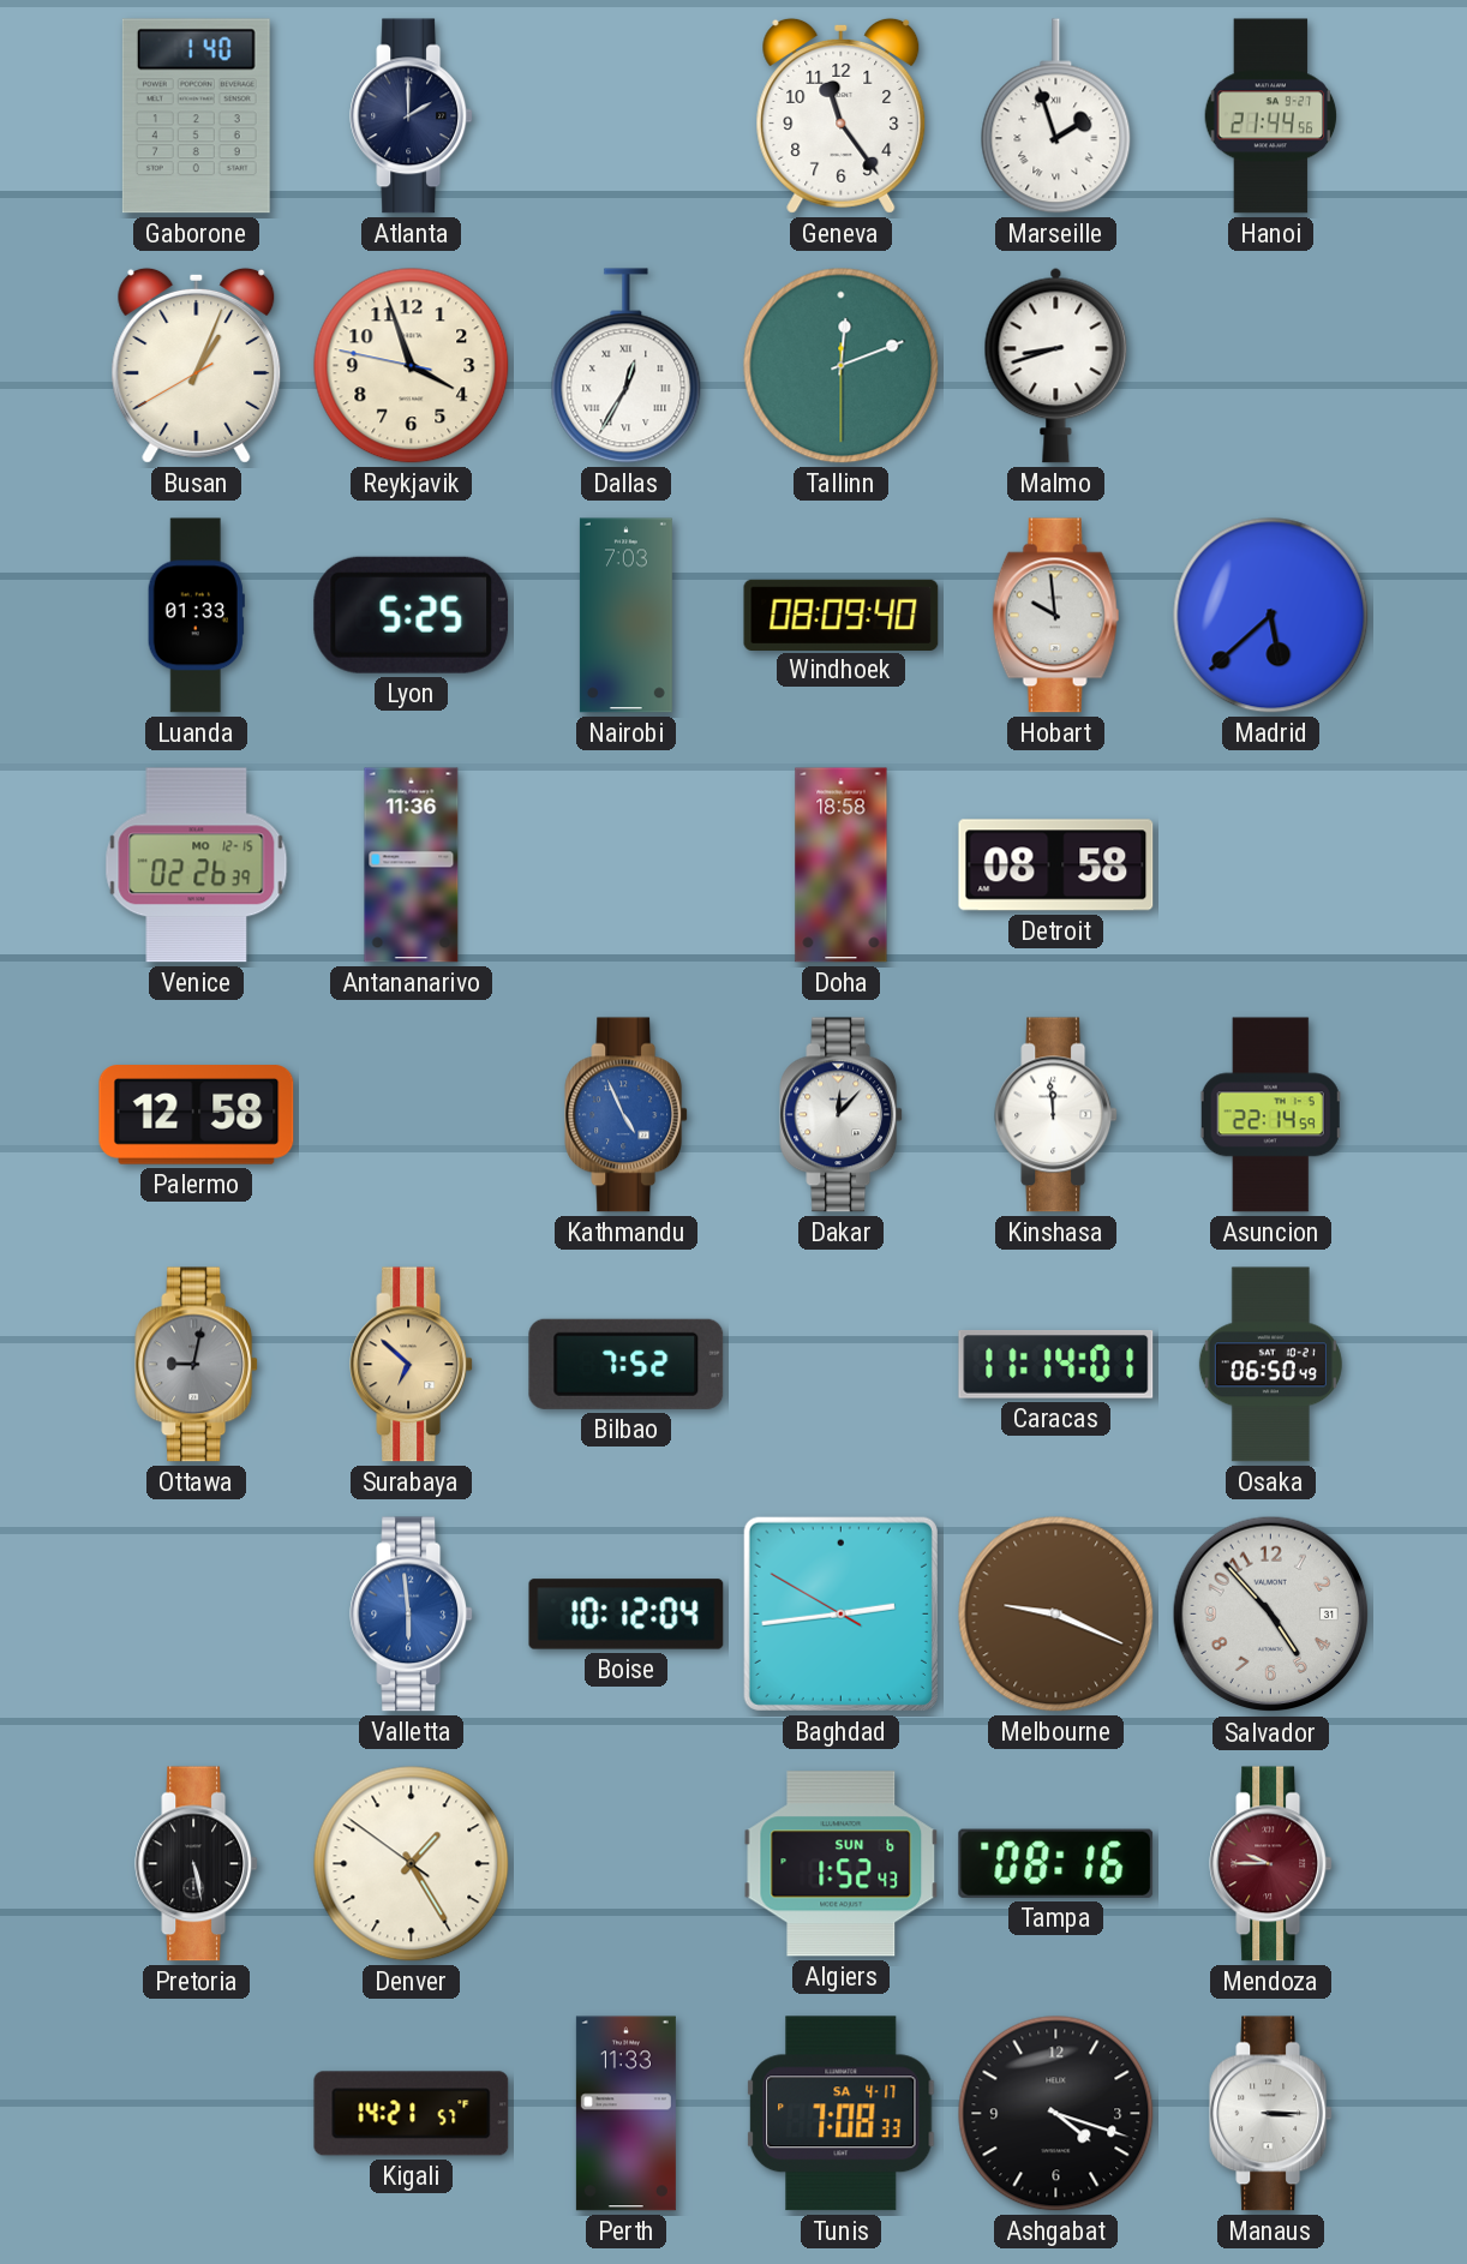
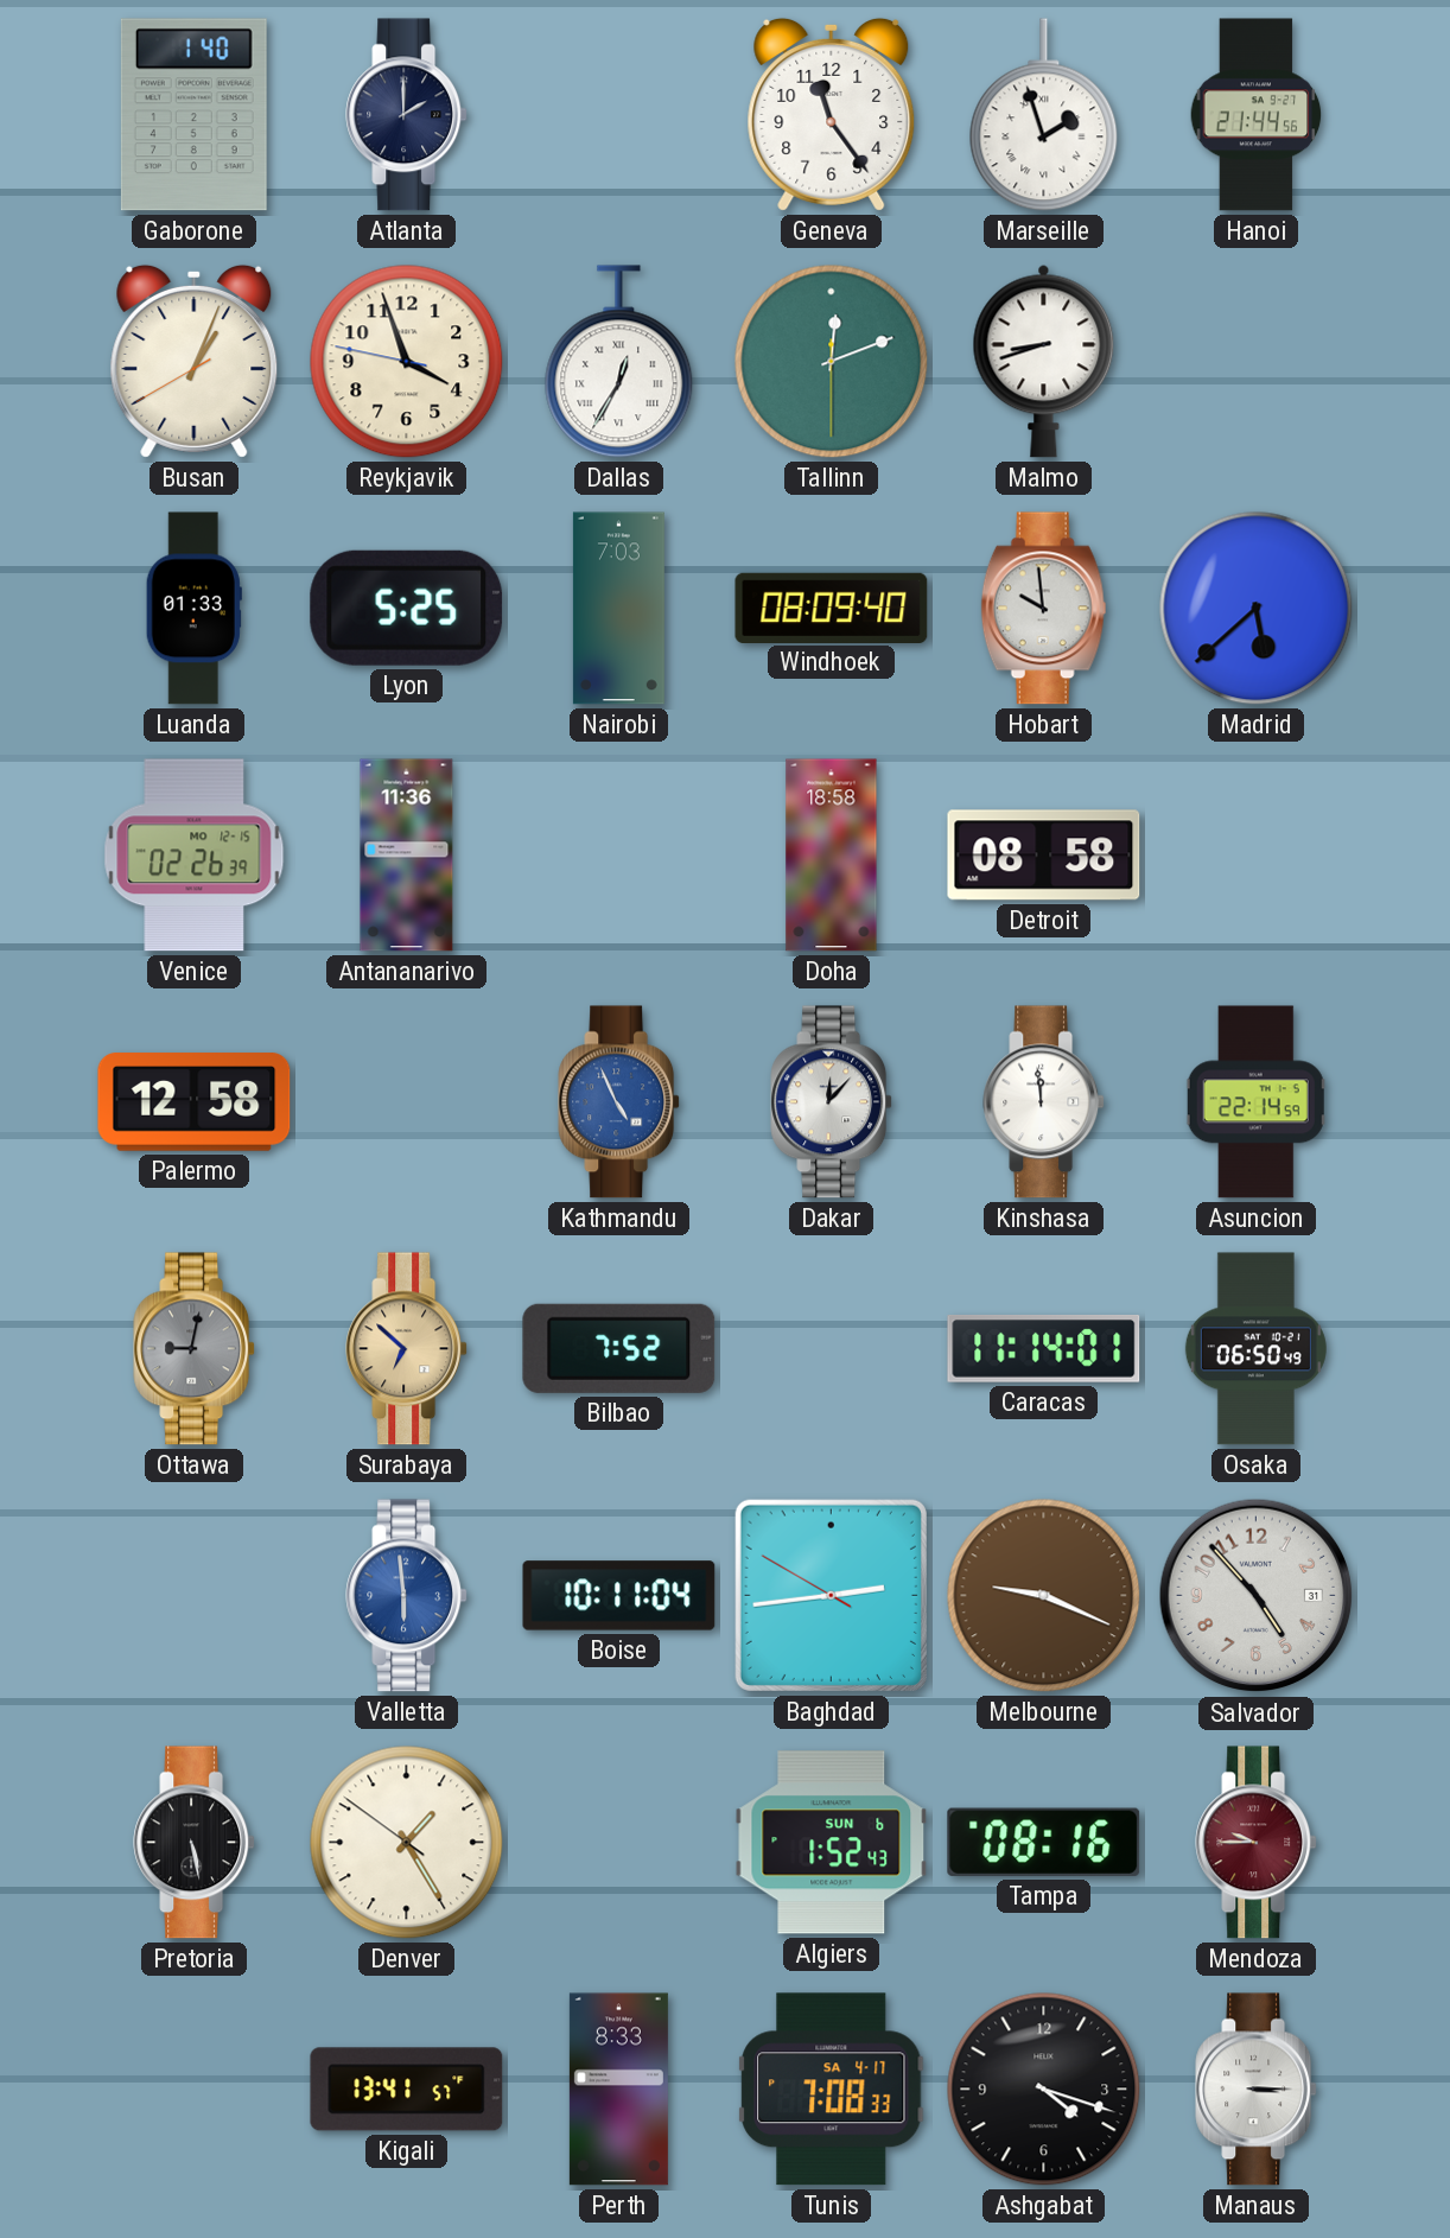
Boise: 10:12 -> 10:11
Kigali: 14:21 -> 13:41
Perth: 11:33 -> 8:33
